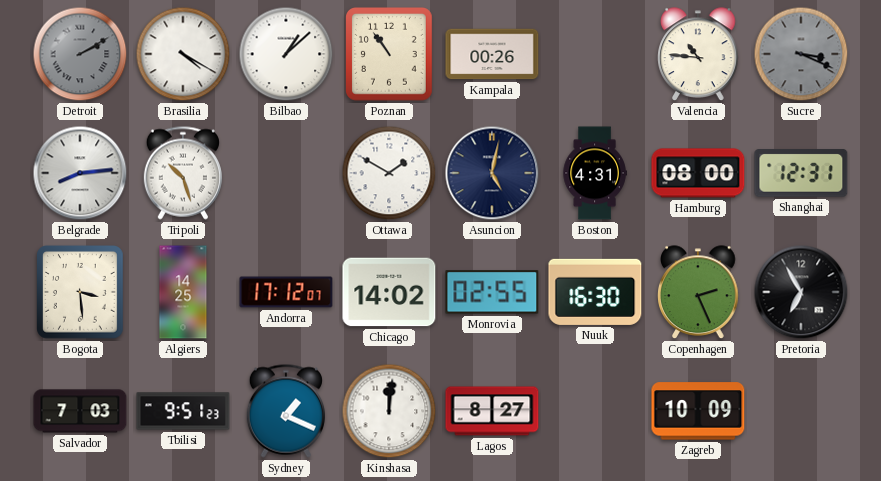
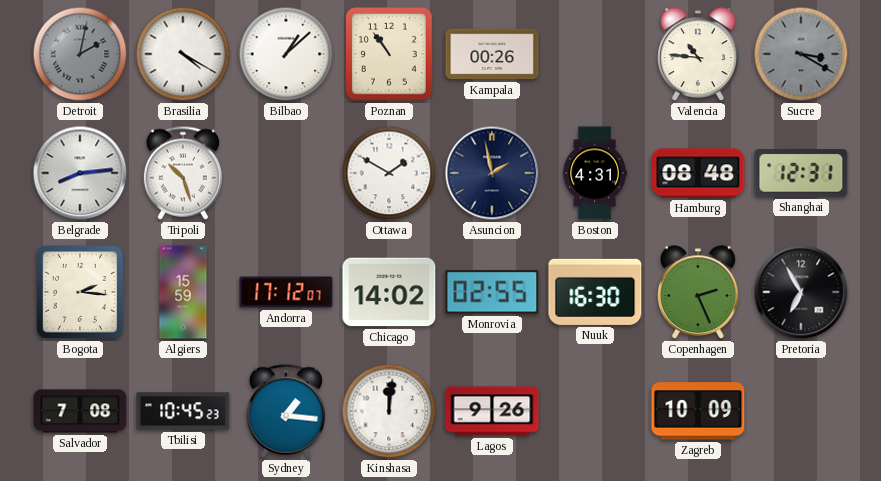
Detroit: 2:10 -> 2:02
Sucre: 3:19 -> 3:20
Asuncion: 5:02 -> 1:58
Hamburg: 08:00 -> 08:48
Bogota: 3:29 -> 2:16
Algiers: 14:25 -> 15:59
Salvador: 7:03 -> 7:08
Tbilisi: 9:51 -> 10:45
Sydney: 1:19 -> 1:16
Lagos: 8:27 -> 9:26
